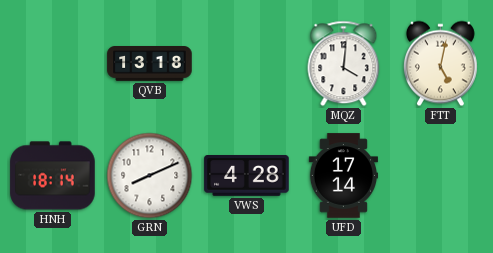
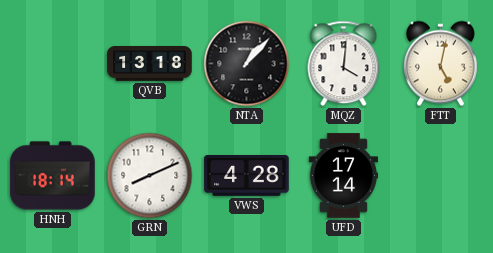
NTA: none -> 1:07
